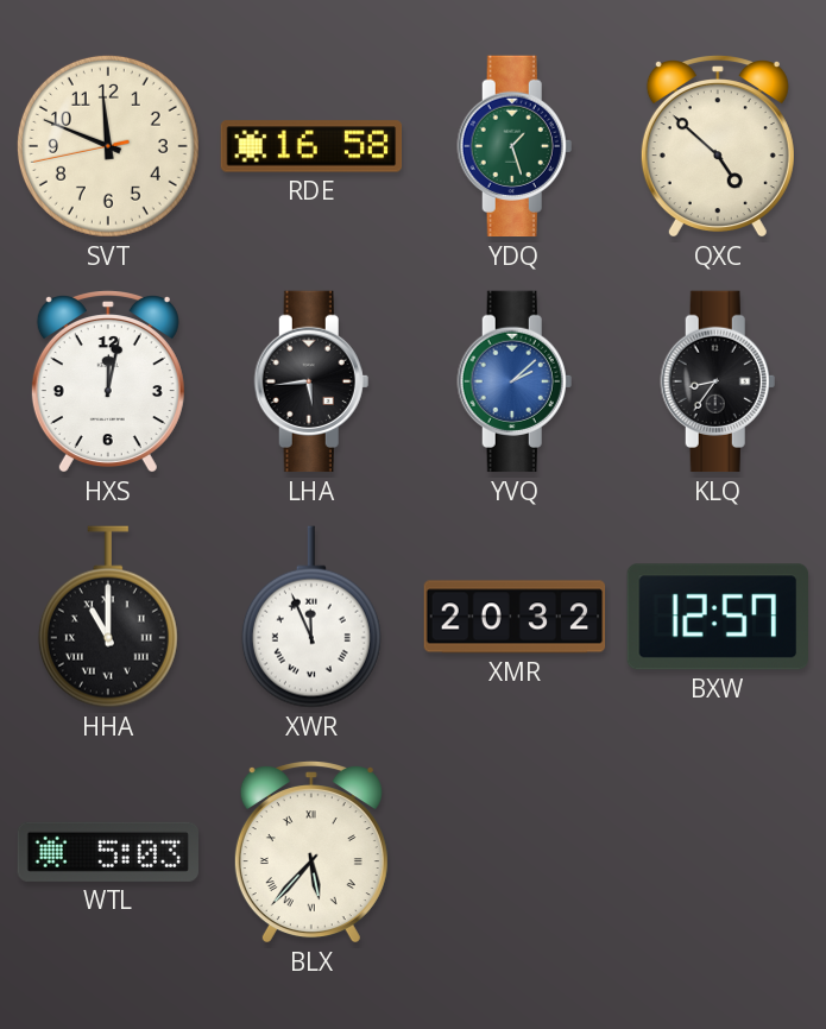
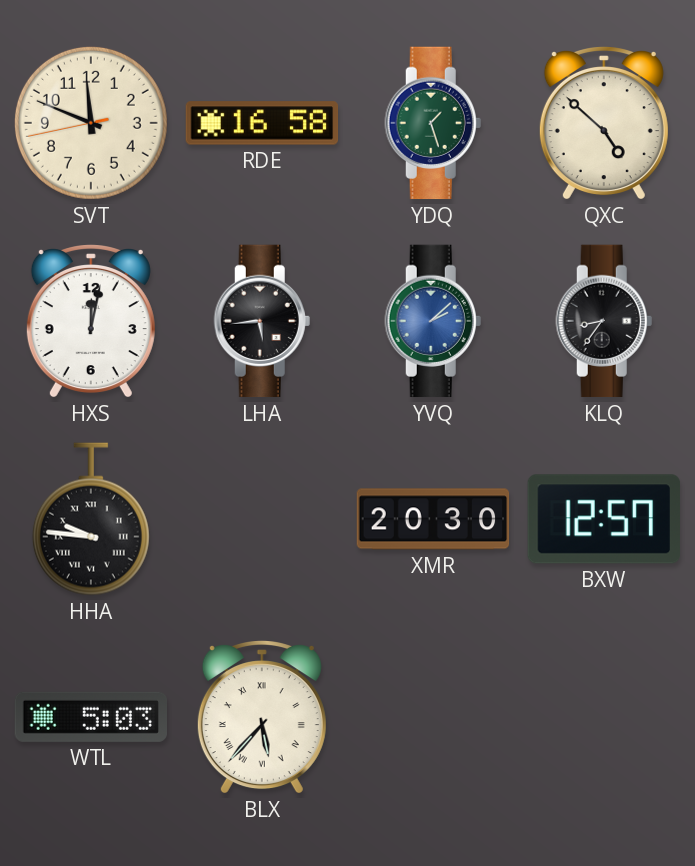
HHA: 11:00 -> 9:46
XWR: 11:56 -> none
XMR: 20:32 -> 20:30
